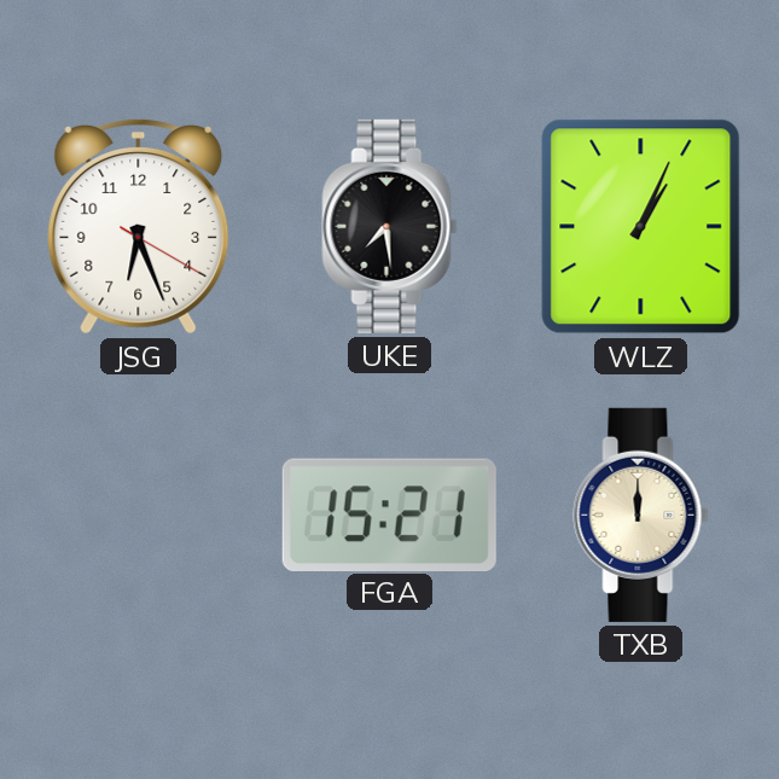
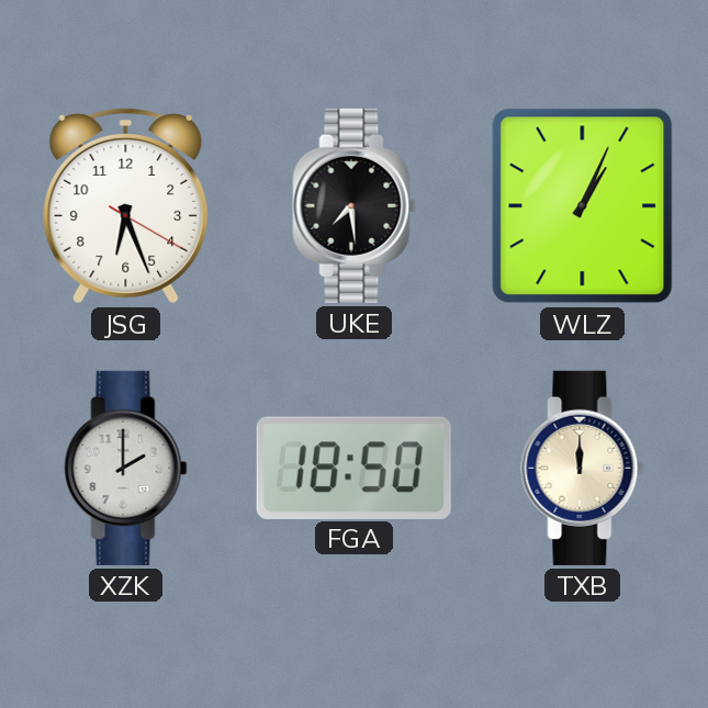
XZK: none -> 2:00
FGA: 15:21 -> 18:50
